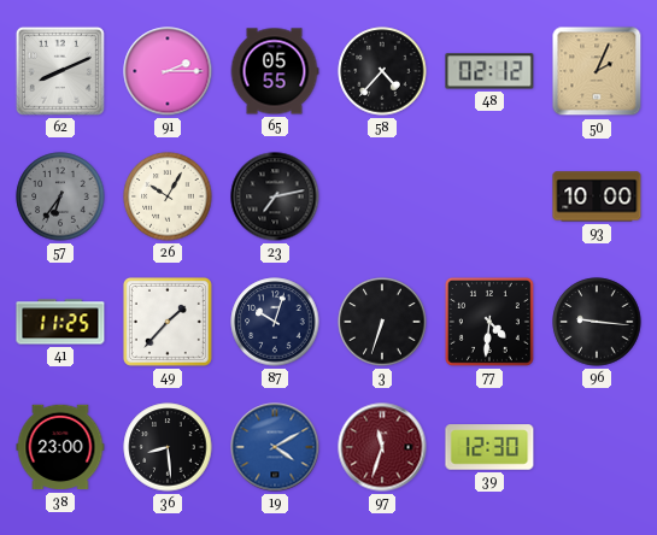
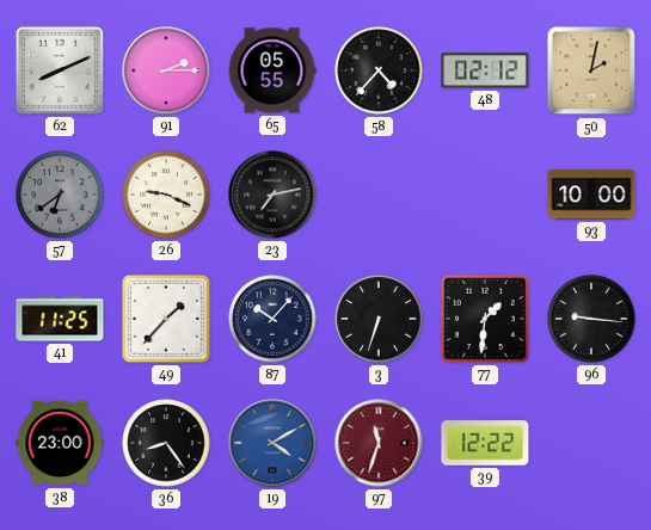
50: 2:04 -> 2:02
57: 6:36 -> 6:39
26: 10:05 -> 9:19
87: 10:03 -> 10:07
77: 4:31 -> 1:31
36: 8:29 -> 8:24
39: 12:30 -> 12:22
